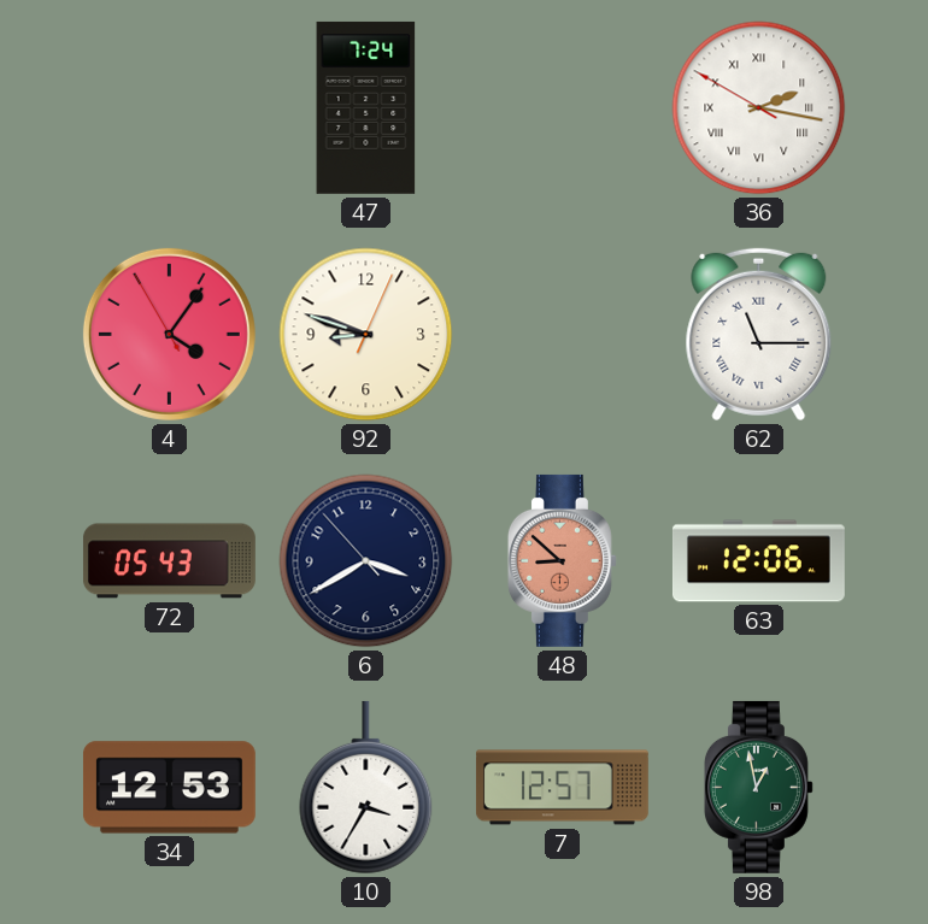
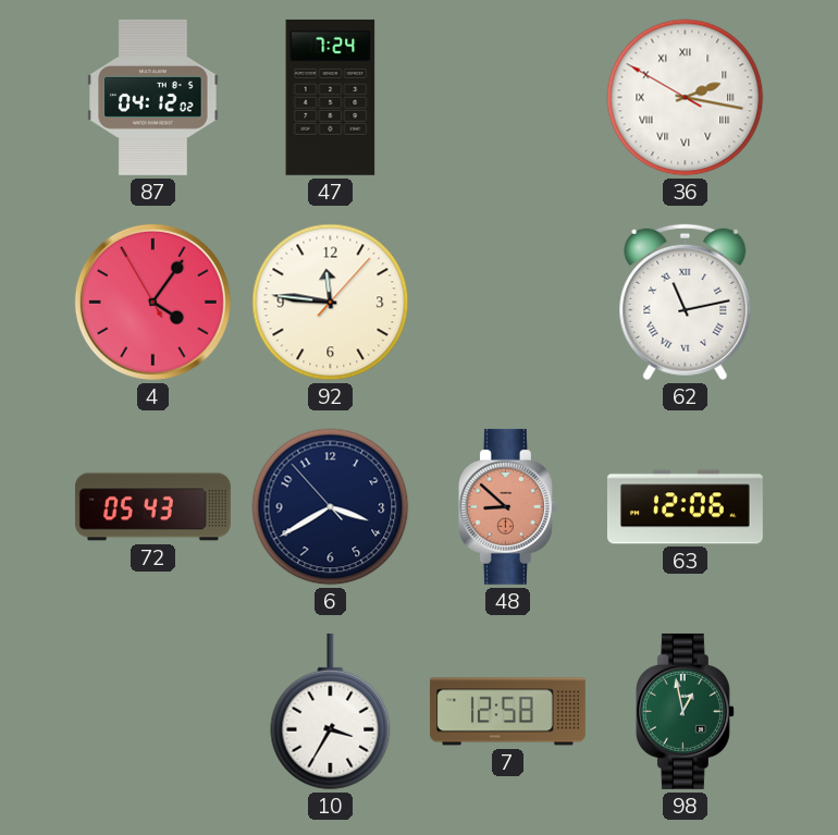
87: none -> 04:12
92: 8:48 -> 11:46
62: 11:15 -> 11:13
34: 12:53 -> none
7: 12:57 -> 12:58
